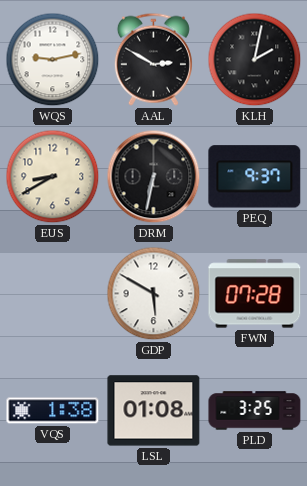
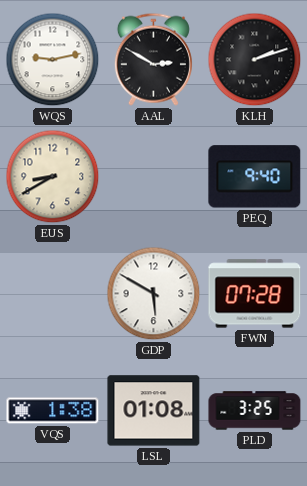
KLH: 2:02 -> 2:12
DRM: 6:32 -> none
PEQ: 9:37 -> 9:40
